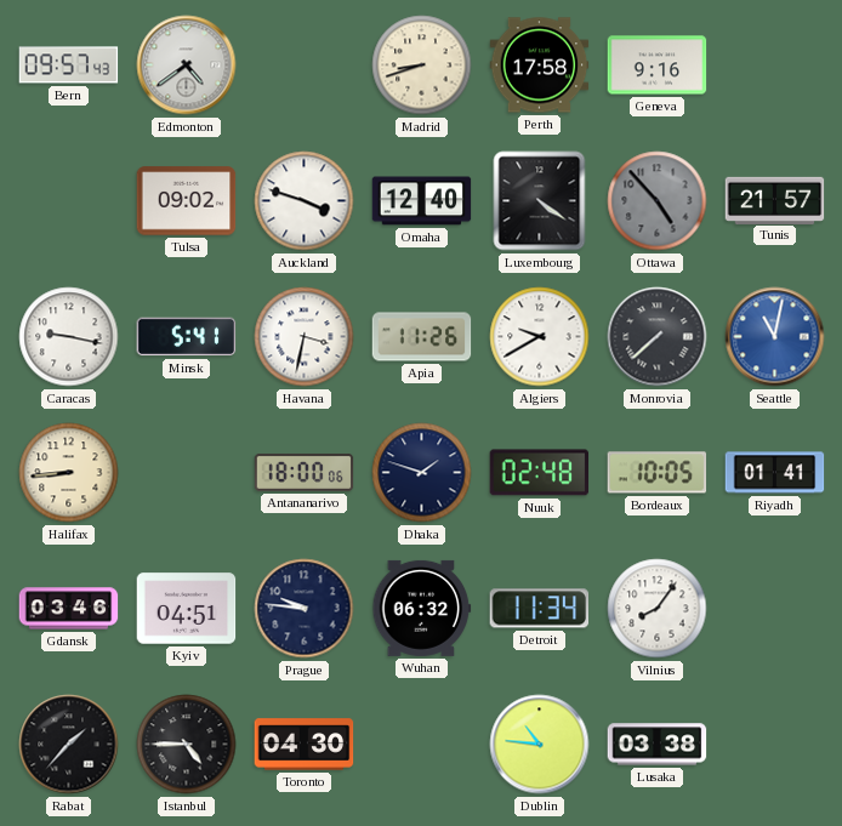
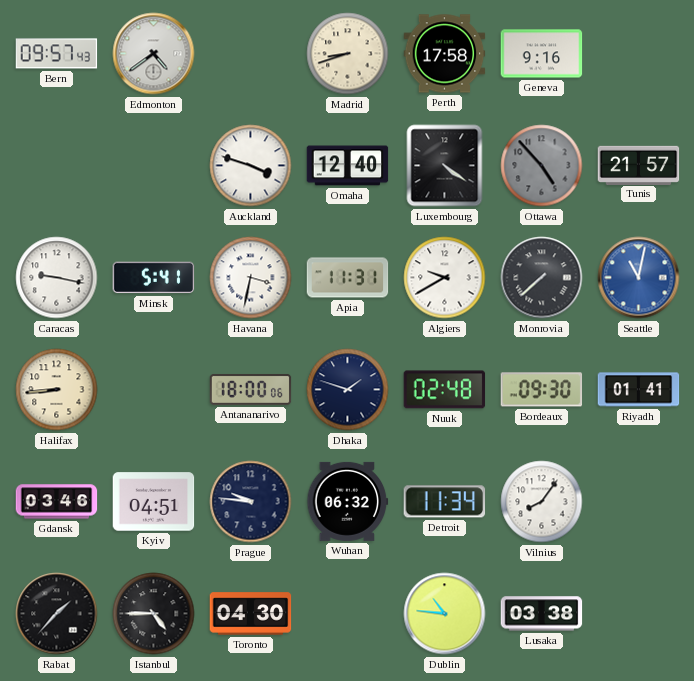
Tulsa: 09:02 -> none
Apia: 11:26 -> 11:31
Bordeaux: 10:05 -> 09:30
